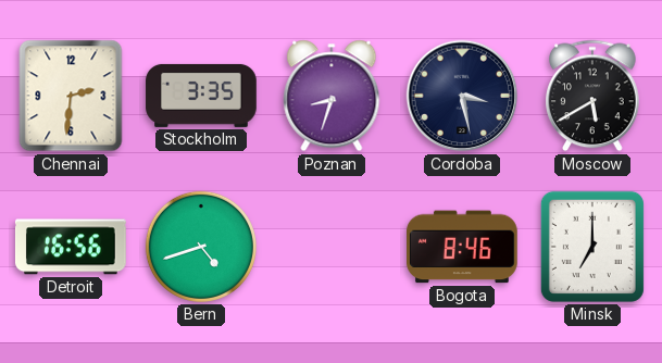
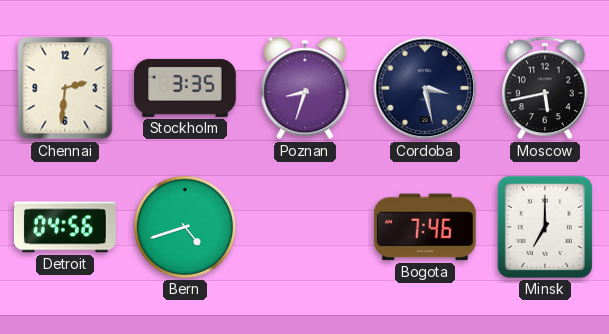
Moscow: 5:40 -> 5:43
Detroit: 16:56 -> 04:56
Bogota: 8:46 -> 7:46
